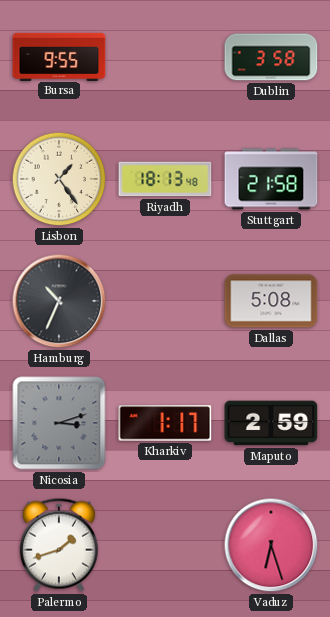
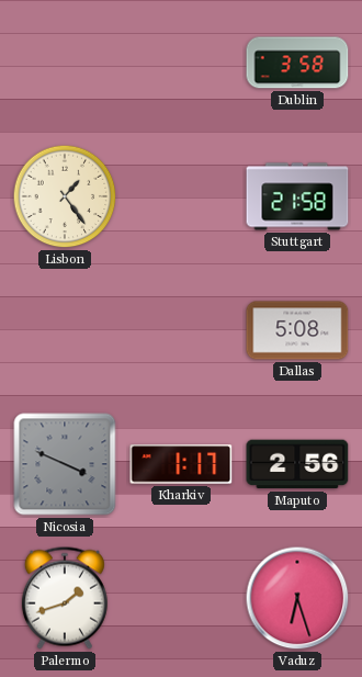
Bursa: 9:55 -> none
Riyadh: 18:13 -> none
Hamburg: 10:34 -> none
Nicosia: 3:12 -> 3:49
Maputo: 2:59 -> 2:56
